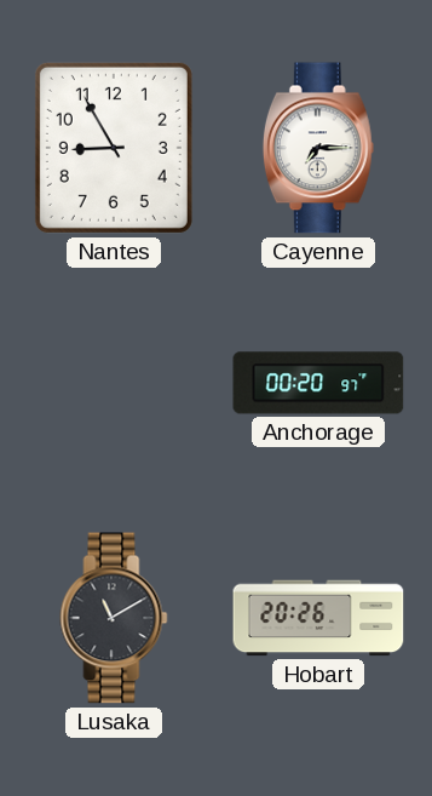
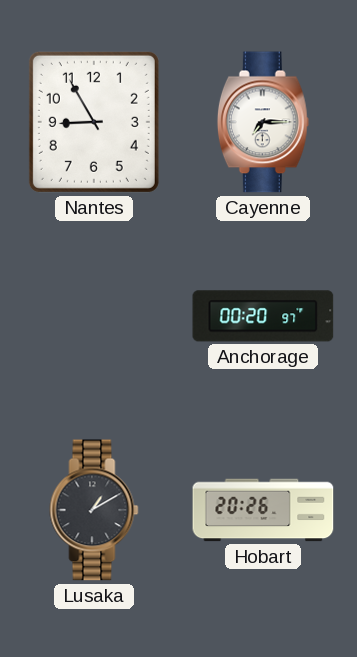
Lusaka: 11:10 -> 1:10
